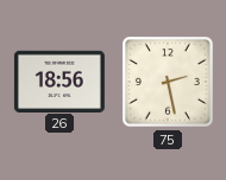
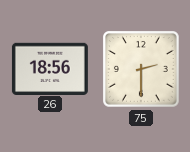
75: 2:28 -> 2:30
